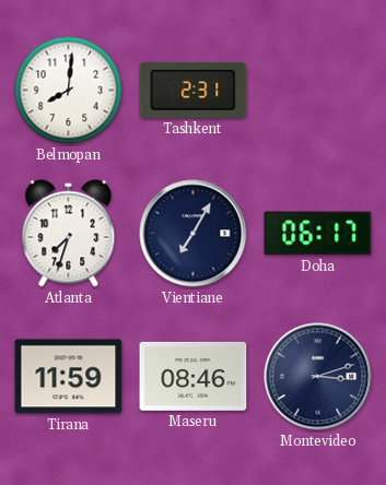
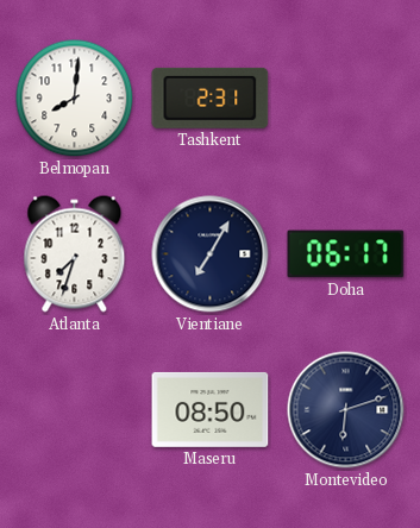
Tirana: 11:59 -> none
Maseru: 08:46 -> 08:50
Montevideo: 3:12 -> 6:12
